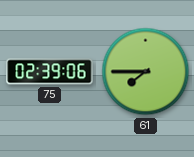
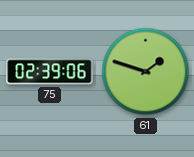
61: 7:45 -> 1:48
